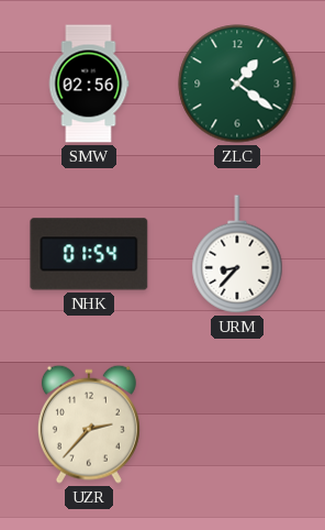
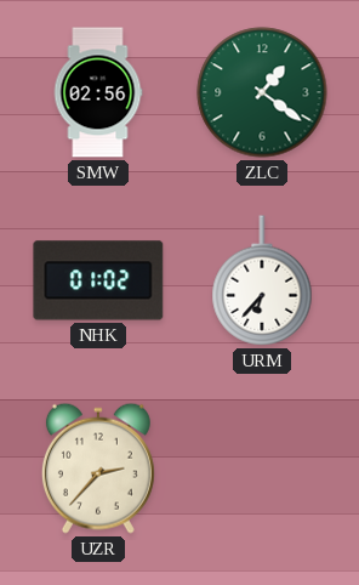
NHK: 01:54 -> 01:02
URM: 8:37 -> 6:37
